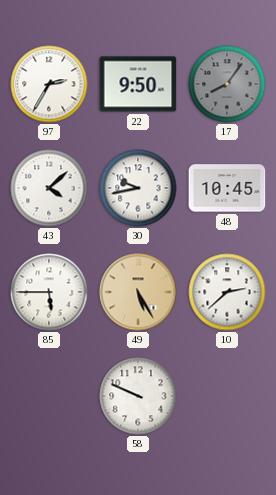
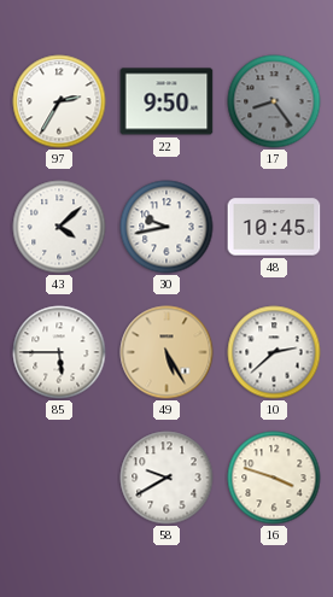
17: 8:06 -> 8:24
58: 9:49 -> 9:40
16: none -> 3:48
